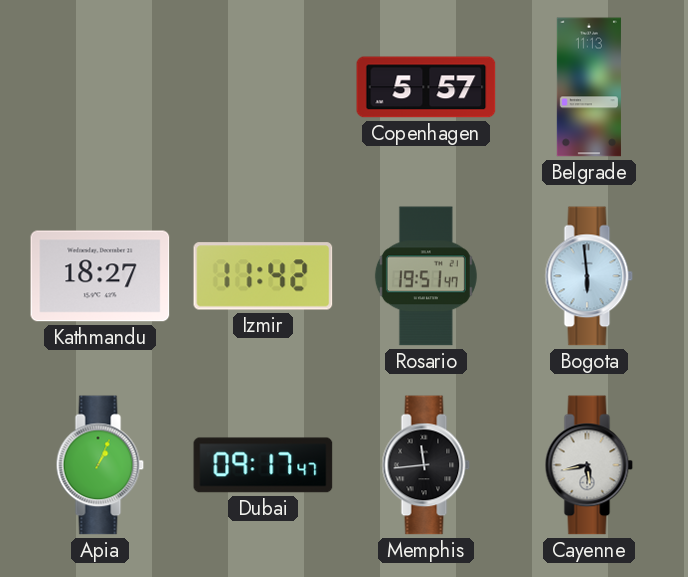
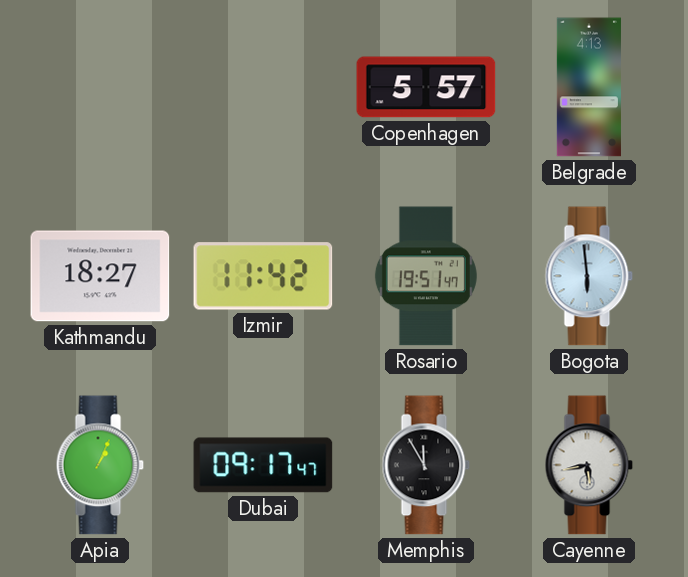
Belgrade: 11:13 -> 4:13
Memphis: 11:44 -> 11:55
